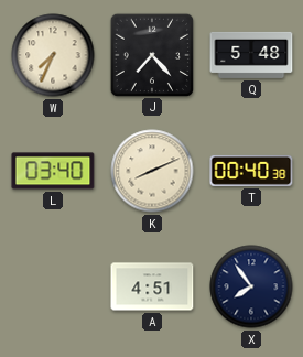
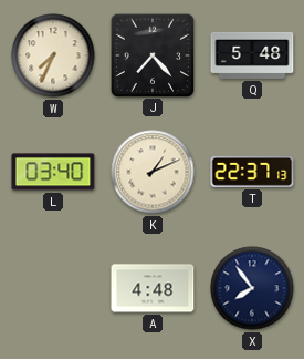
K: 8:11 -> 1:11
T: 00:40 -> 22:37
A: 4:51 -> 4:48
